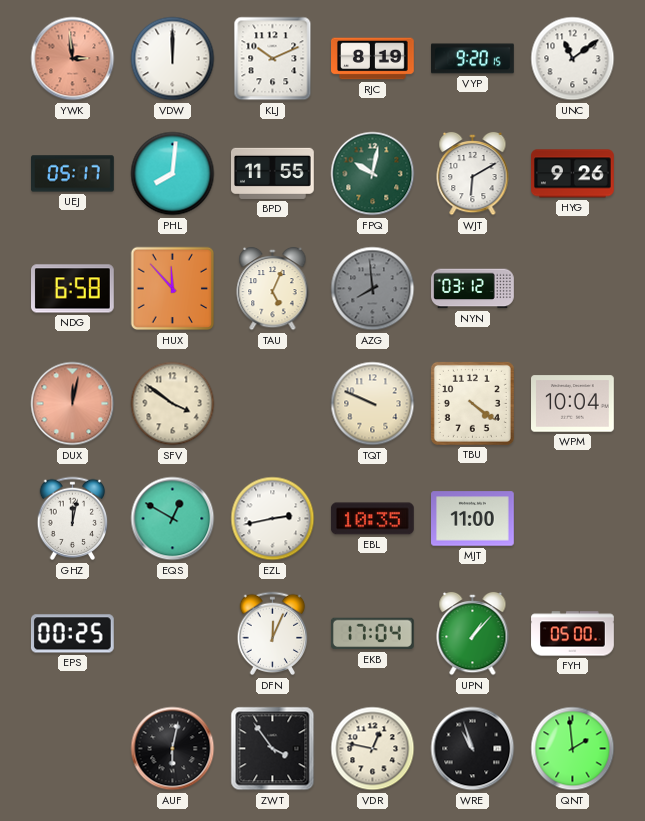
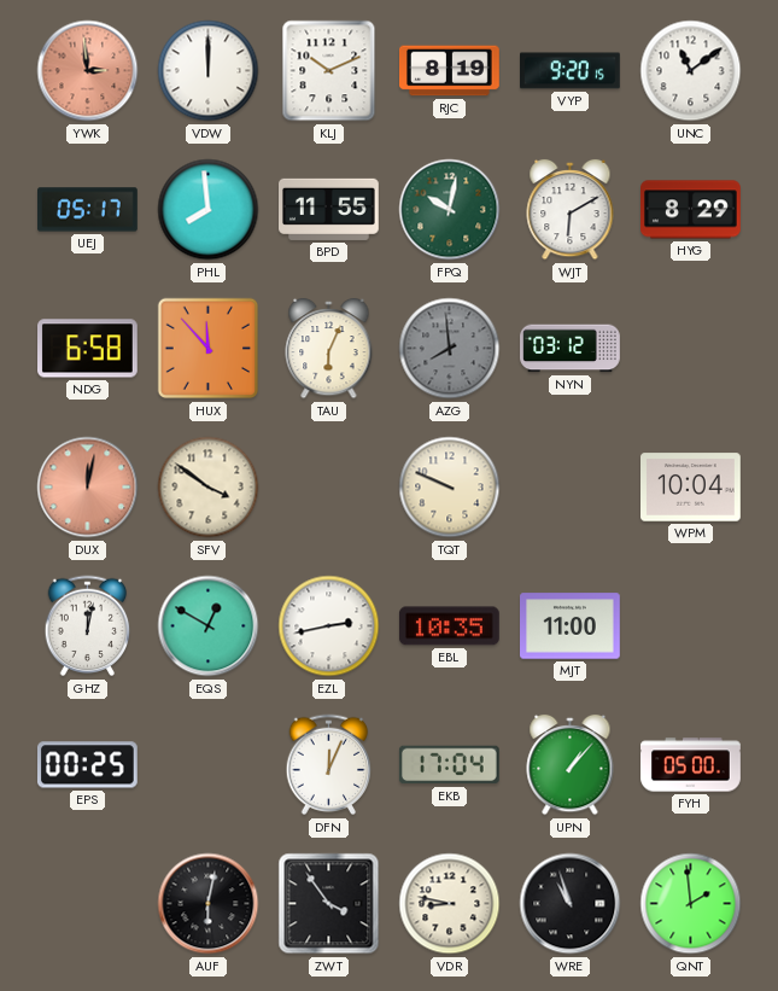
PHL: 8:01 -> 7:59
HYG: 9:26 -> 8:29
TAU: 5:04 -> 6:04
TBU: 4:21 -> none
VDR: 12:47 -> 8:47
